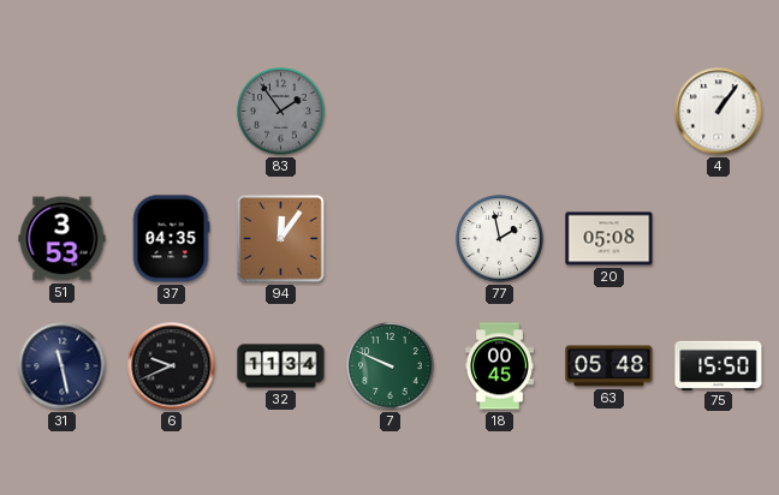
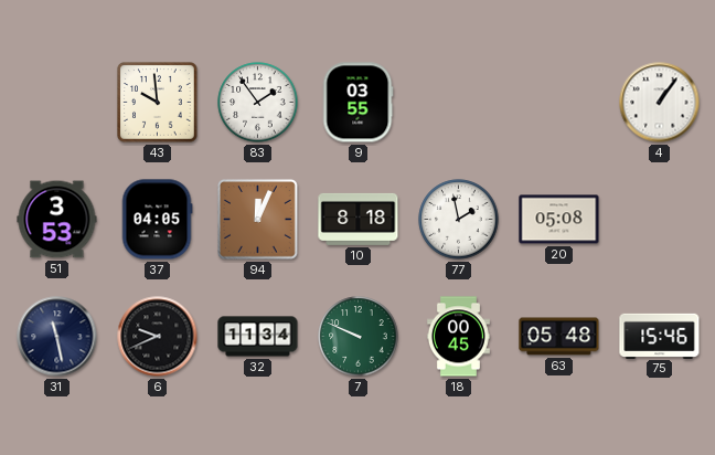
43: none -> 9:59
83 dial: grey -> white
9: none -> 03:55
37: 04:35 -> 04:05
94: 12:06 -> 12:04
10: none -> 8:18
75: 15:50 -> 15:46
